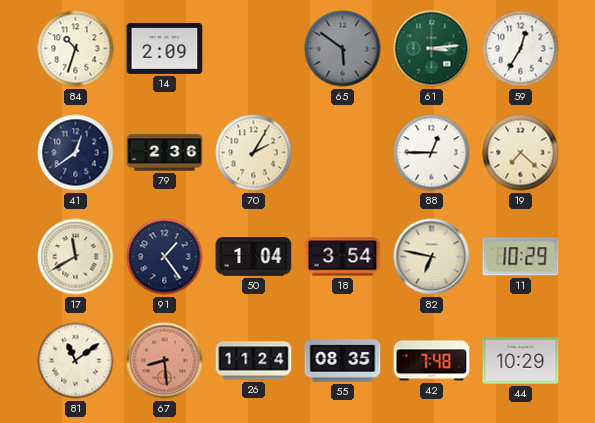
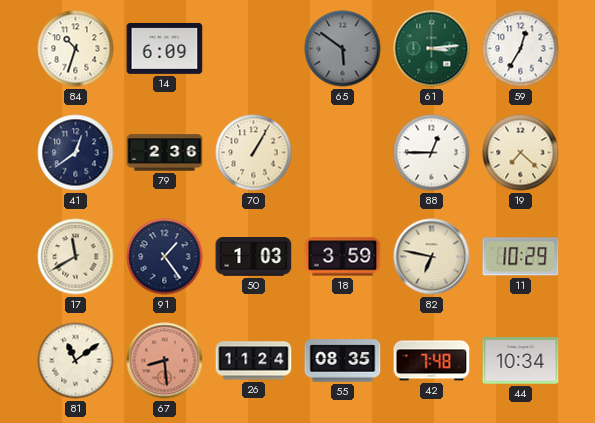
14: 2:09 -> 6:09
70: 2:05 -> 1:05
50: 1:04 -> 1:03
18: 3:54 -> 3:59
44: 10:29 -> 10:34
